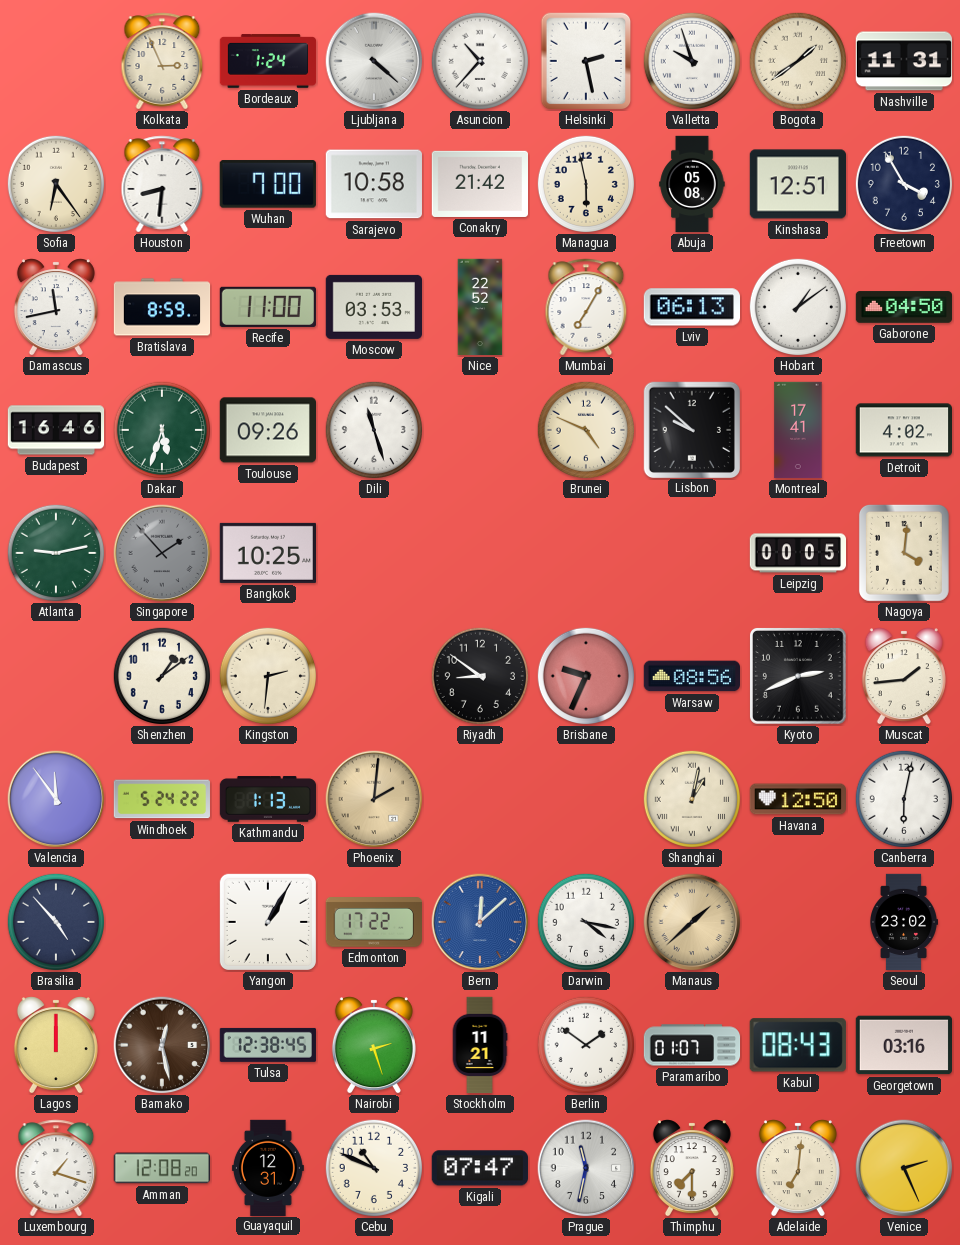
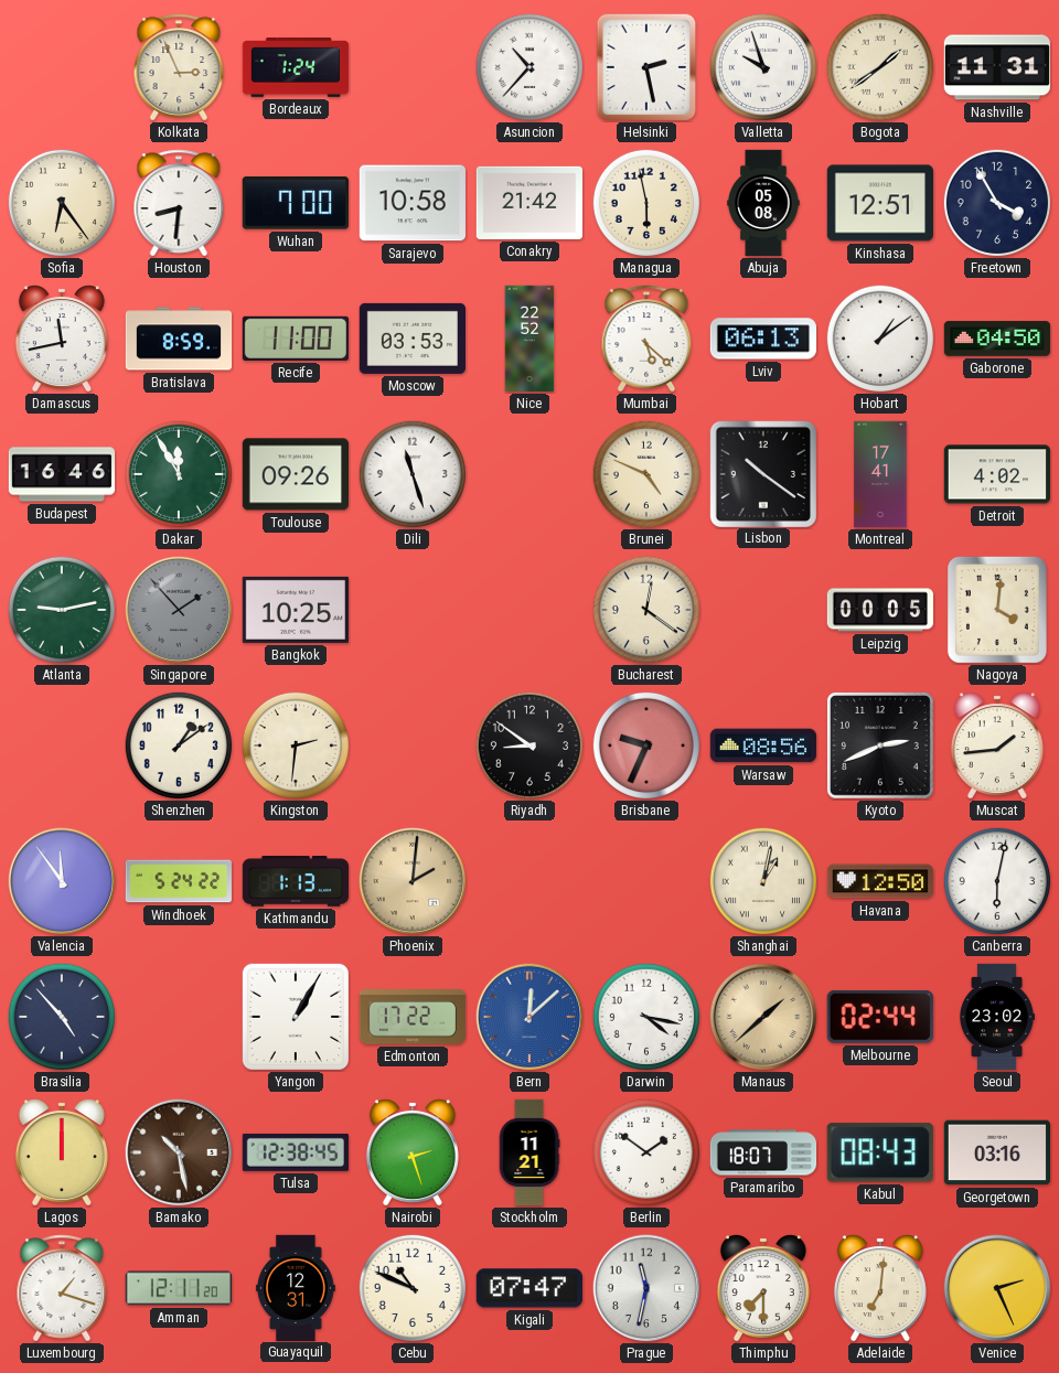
Ljubljana: 4:22 -> none
Mumbai: 7:05 -> 5:22
Dakar: 5:33 -> 11:55
Lisbon: 9:52 -> 10:21
Bucharest: none -> 12:21
Melbourne: none -> 02:44
Bamako: 12:28 -> 10:28
Paramaribo: 01:07 -> 18:07
Amman: 12:08 -> 12:11
